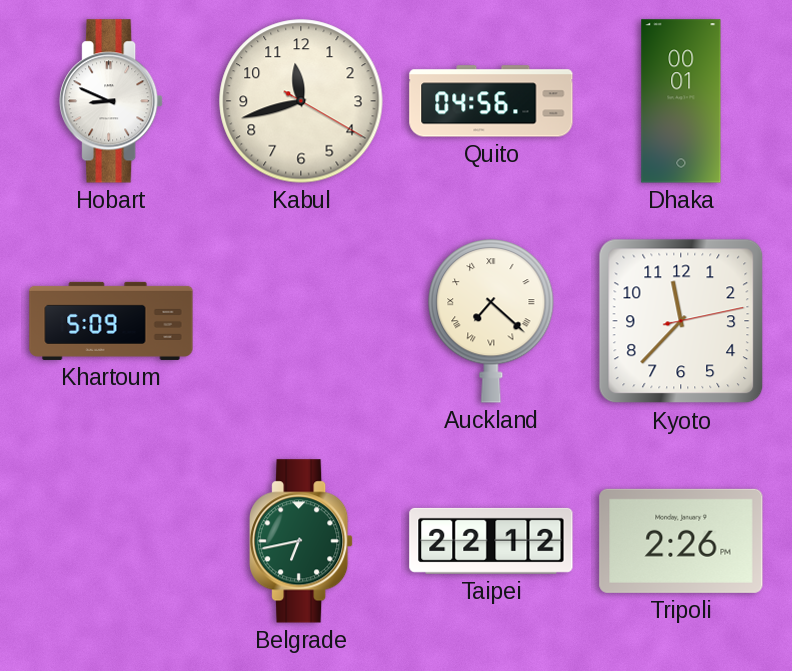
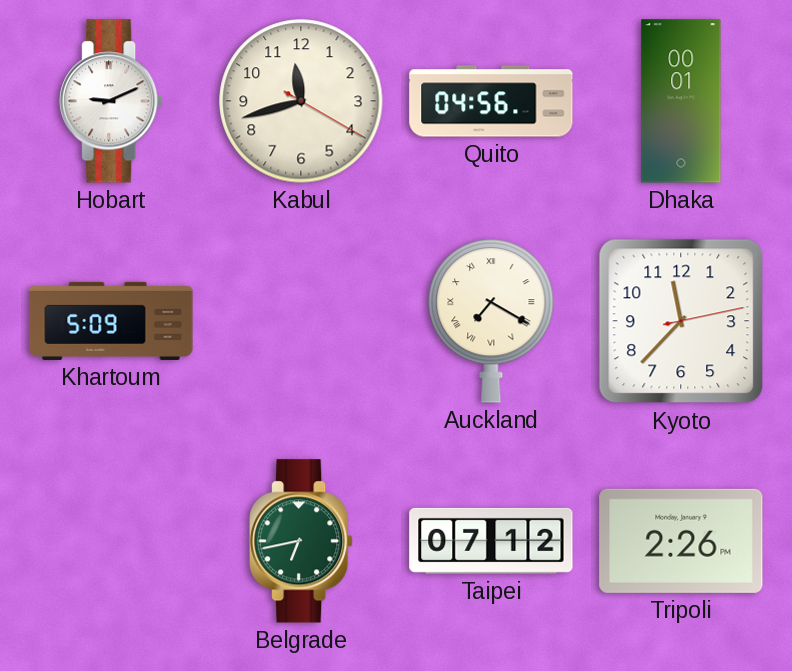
Hobart: 8:49 -> 9:11
Auckland: 7:22 -> 7:20
Taipei: 22:12 -> 07:12
